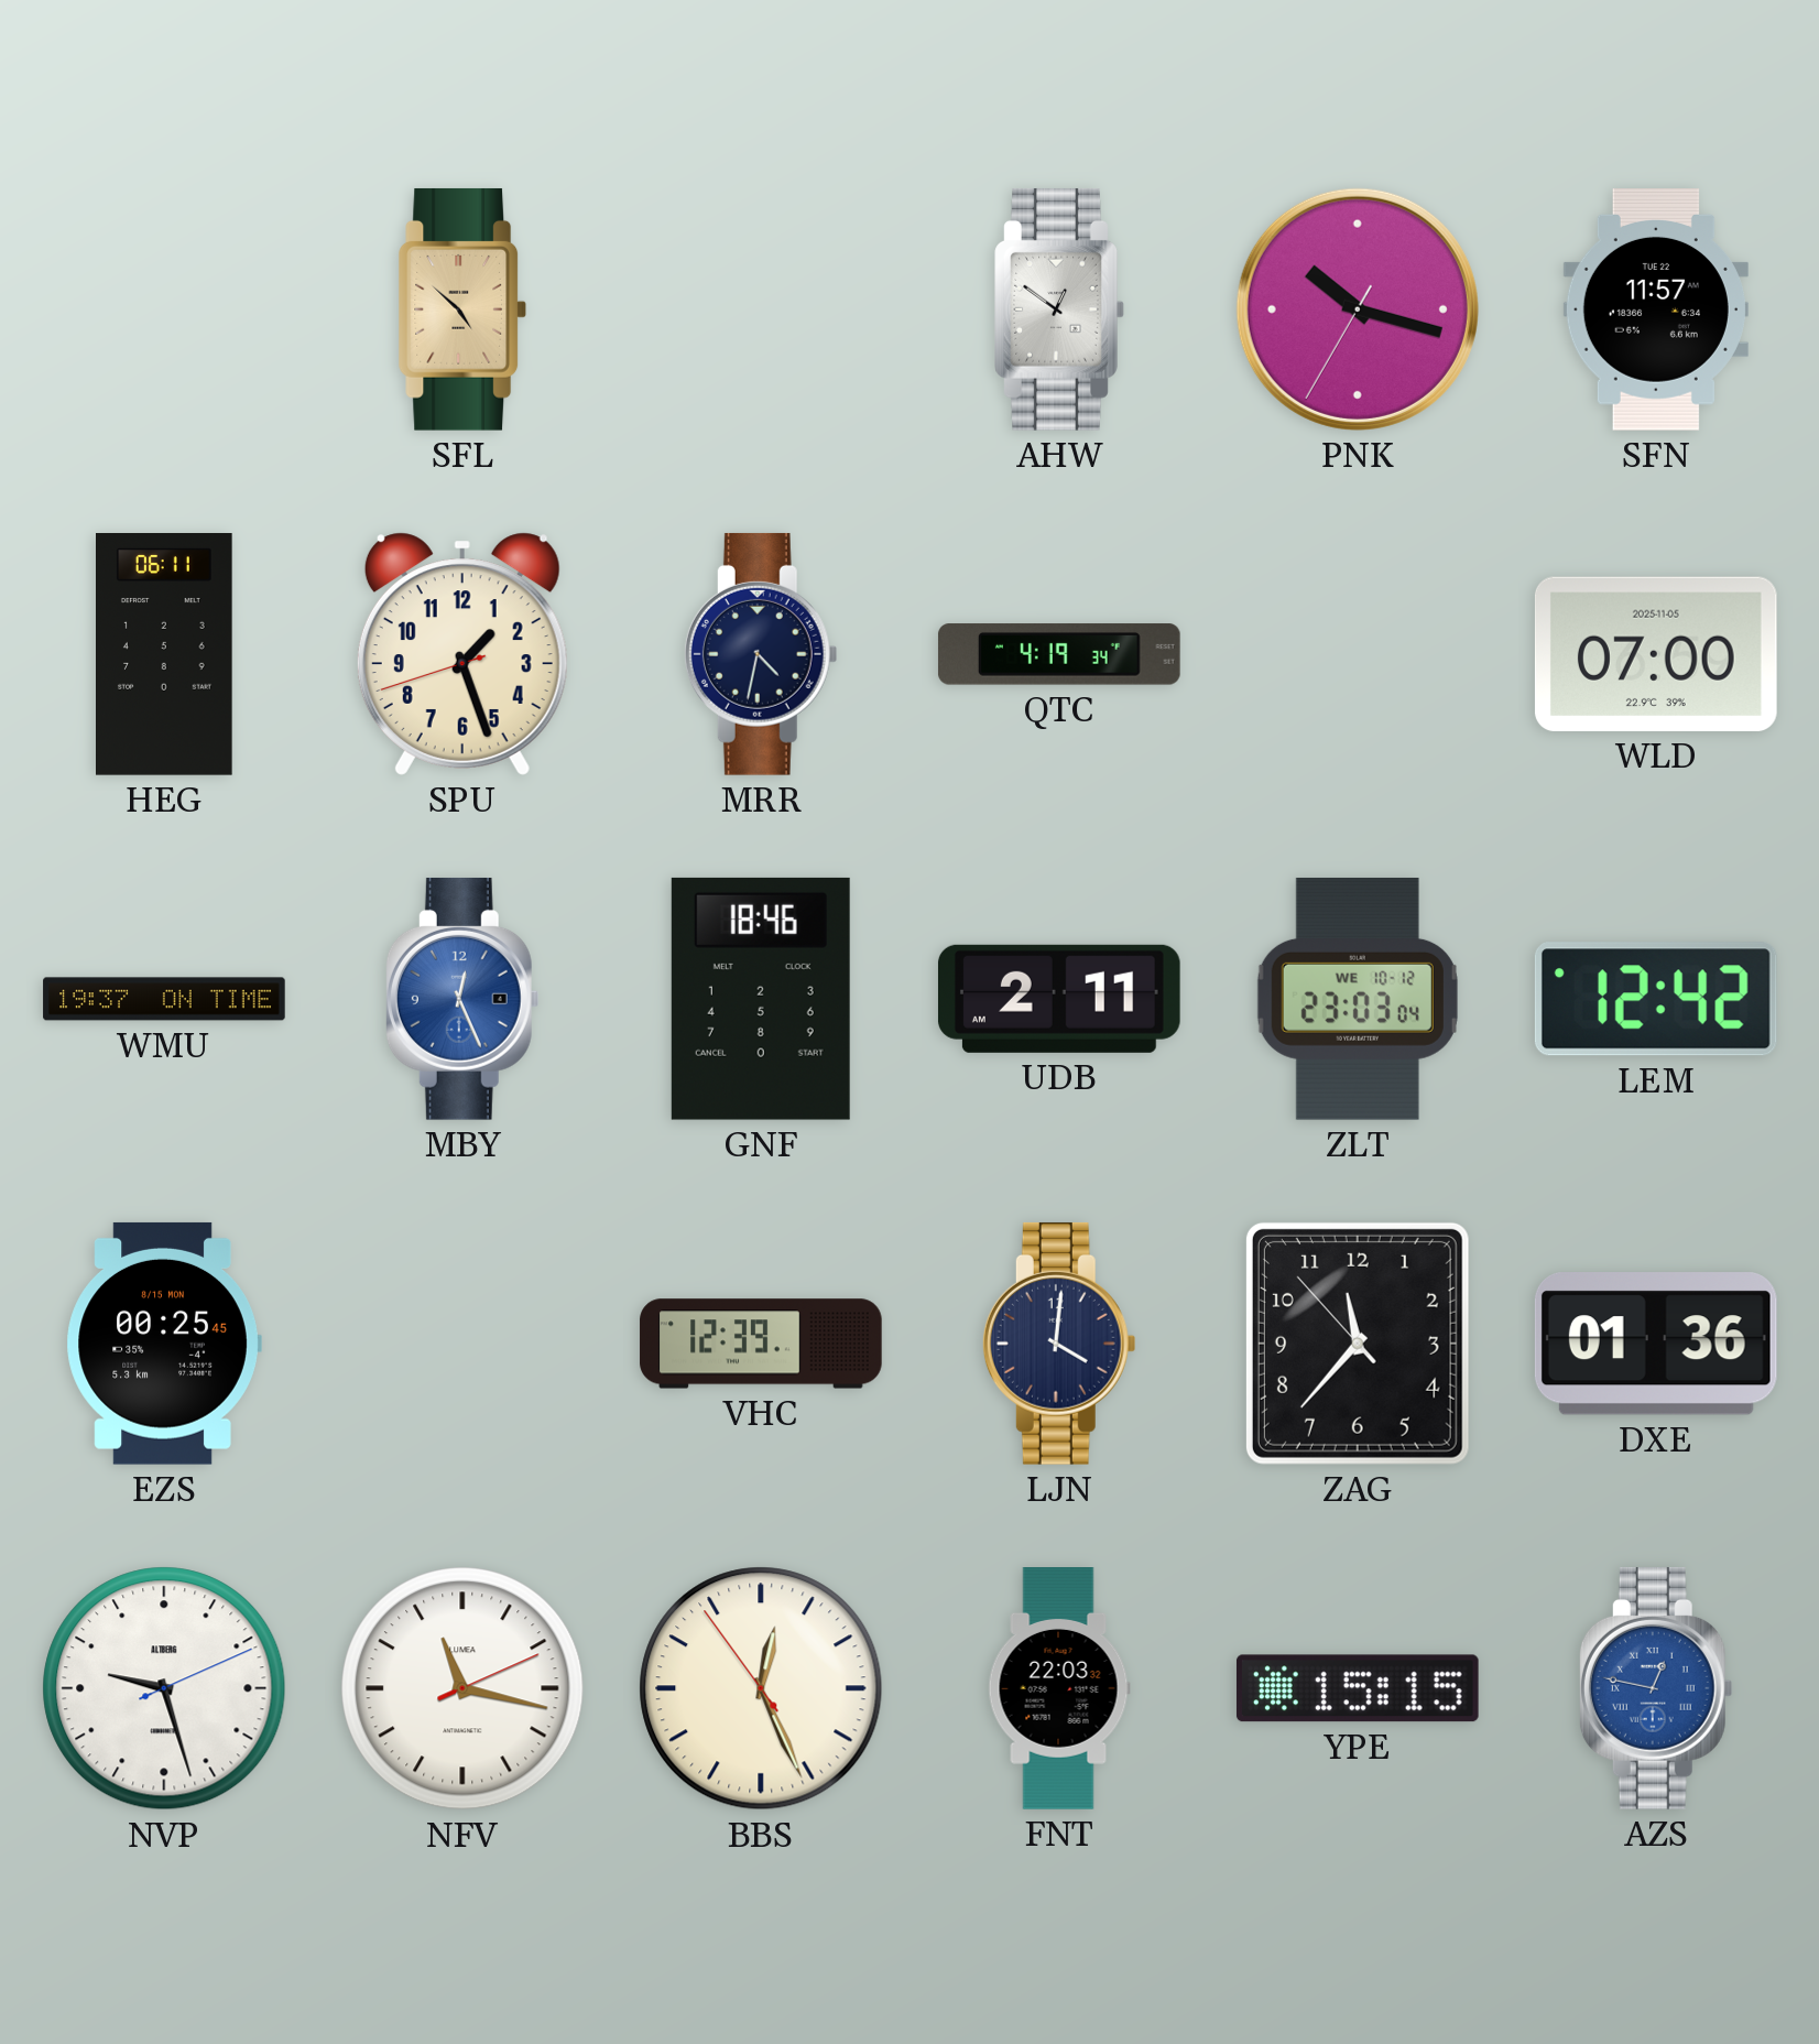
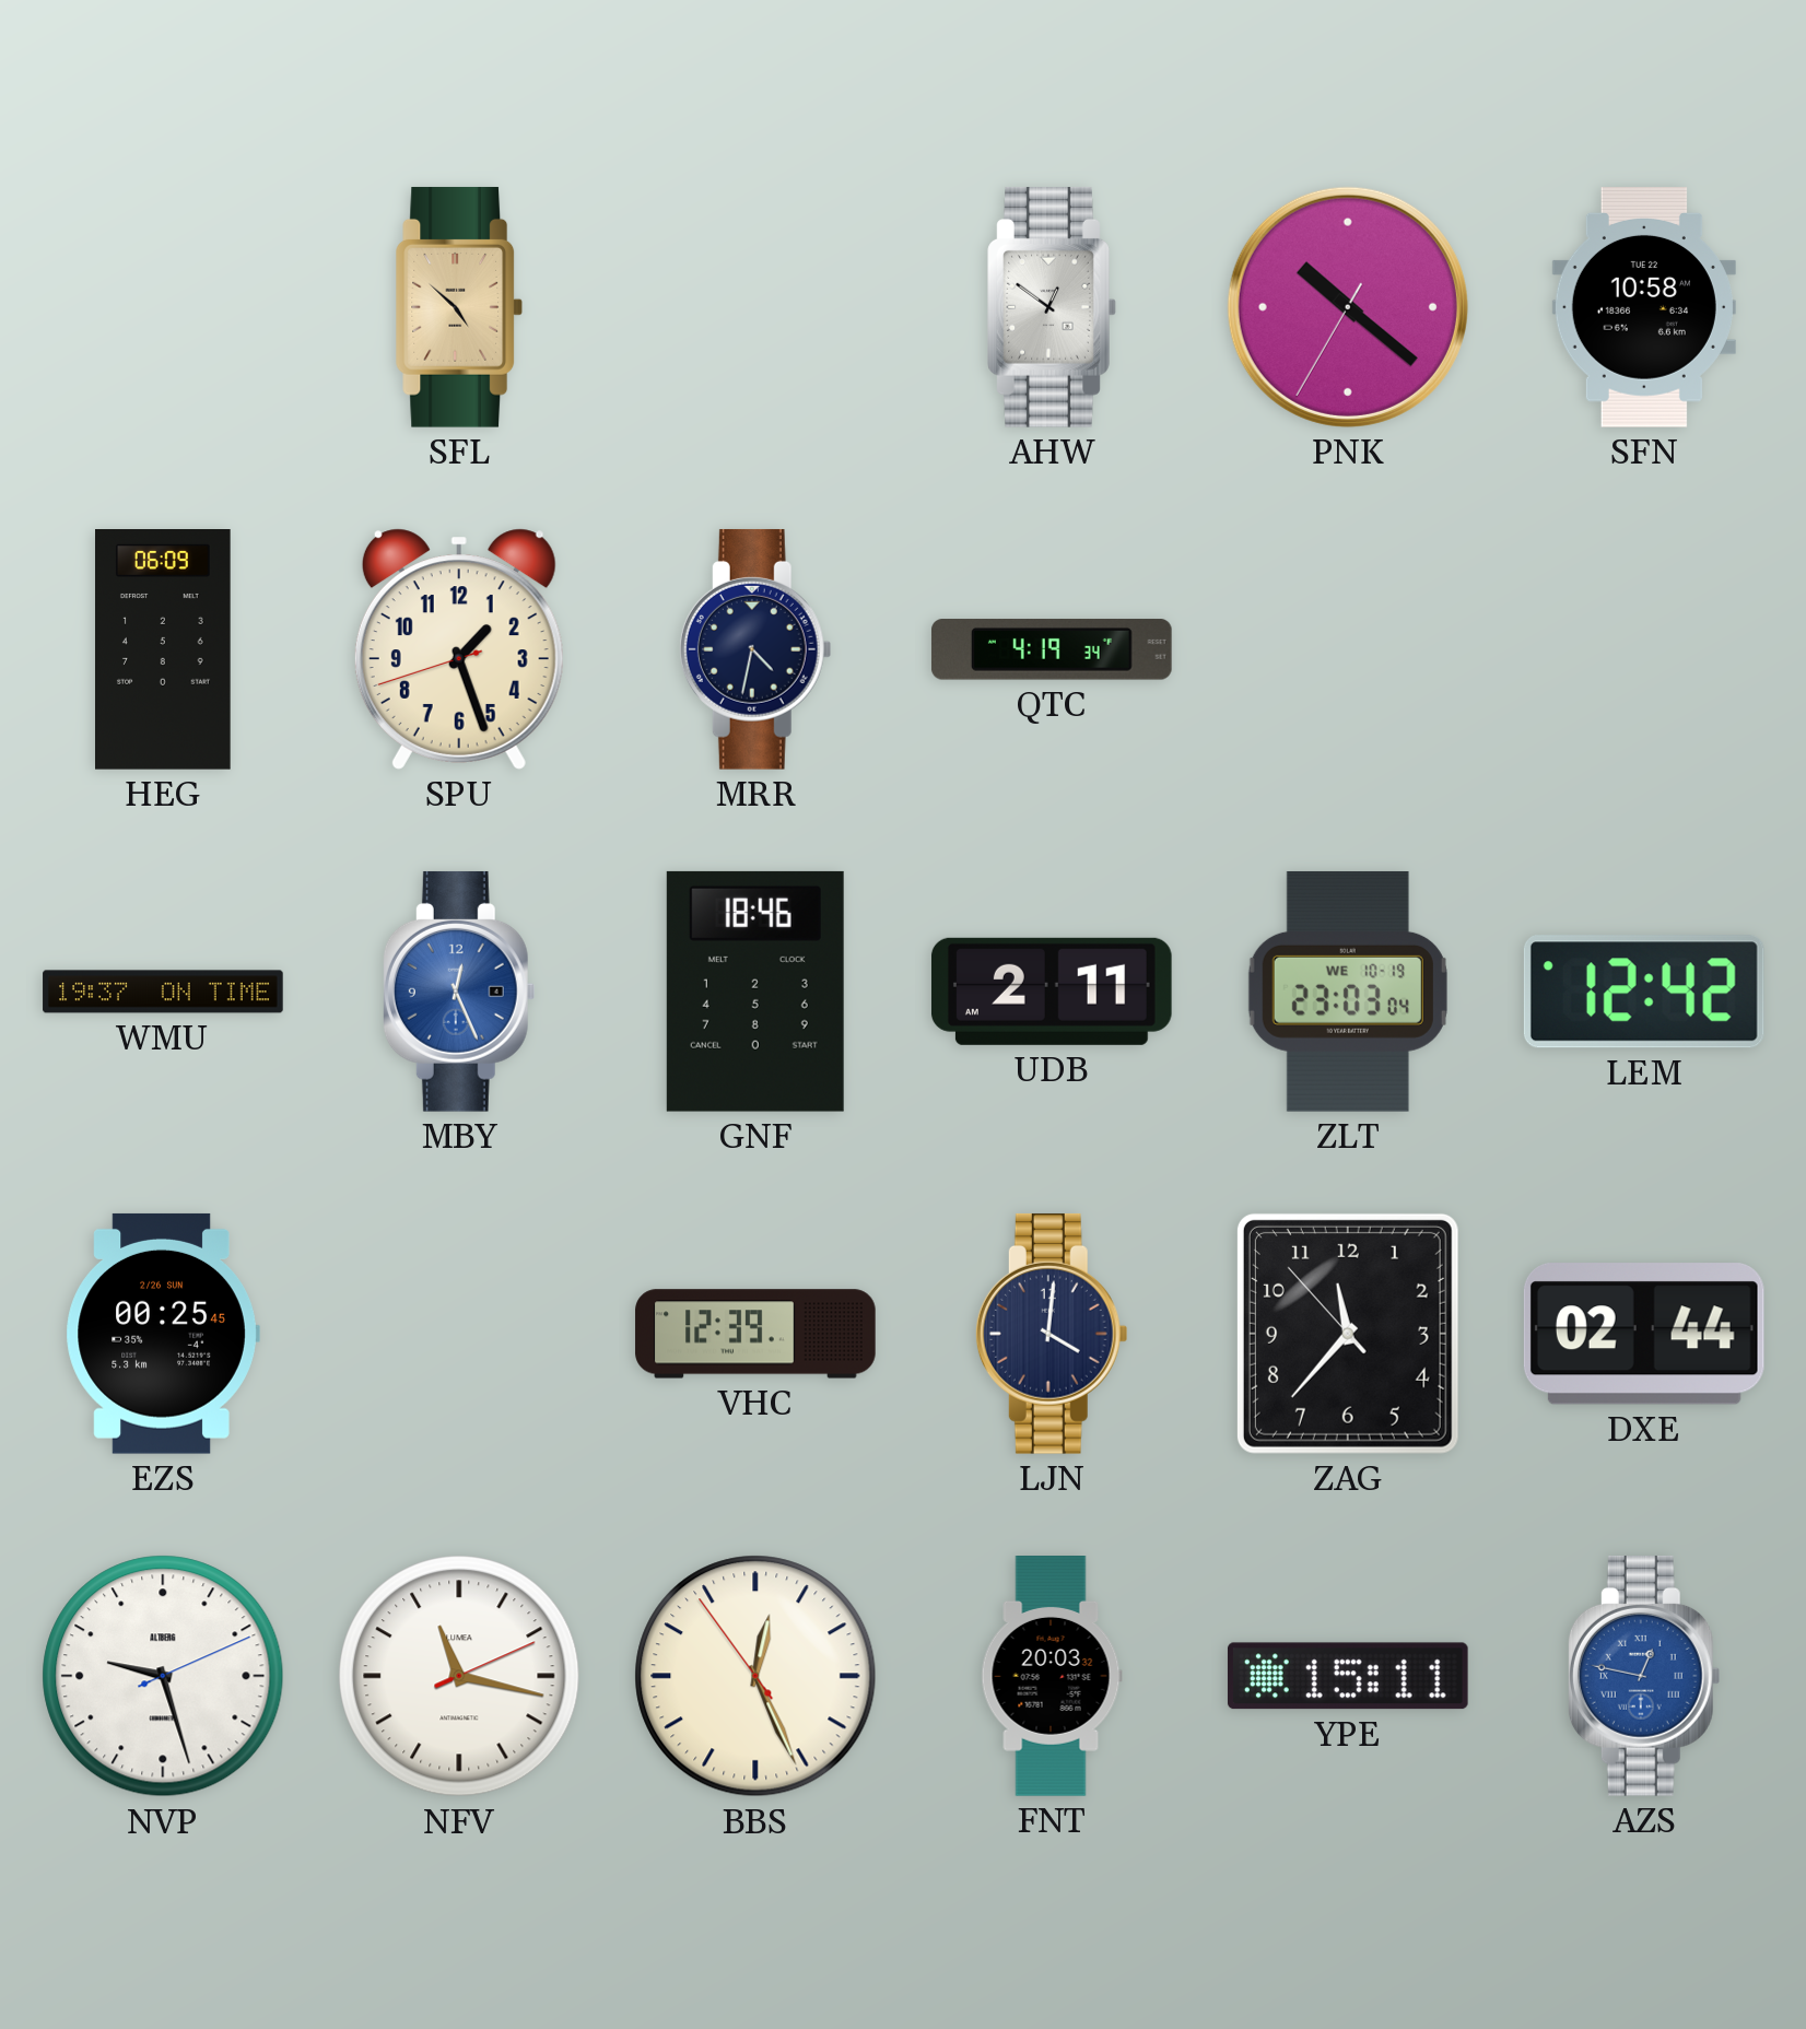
PNK: 10:17 -> 10:21
SFN: 11:57 -> 10:58
HEG: 06:11 -> 06:09
WLD: 07:00 -> none
ZLT date: WE 10-12 -> WE 10-19
EZS date: 8/15 MON -> 2/26 SUN
DXE: 01:36 -> 02:44
FNT: 22:03 -> 20:03
YPE: 15:15 -> 15:11
